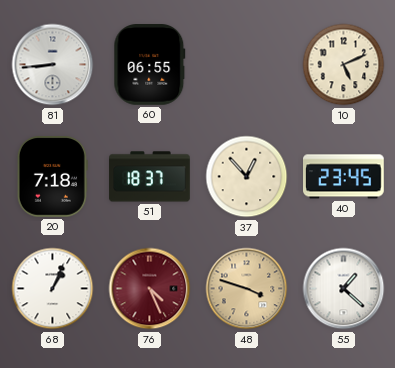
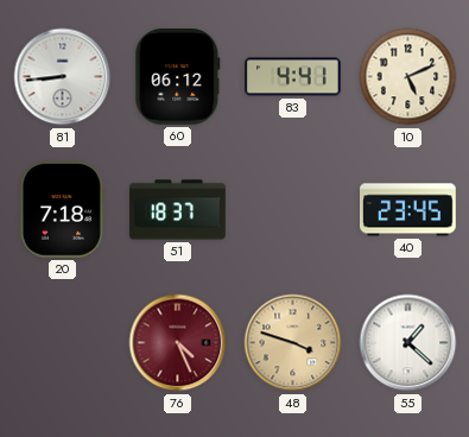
60: 06:55 -> 06:12
83: none -> 4:41
37: 12:53 -> none
68: 1:04 -> none
